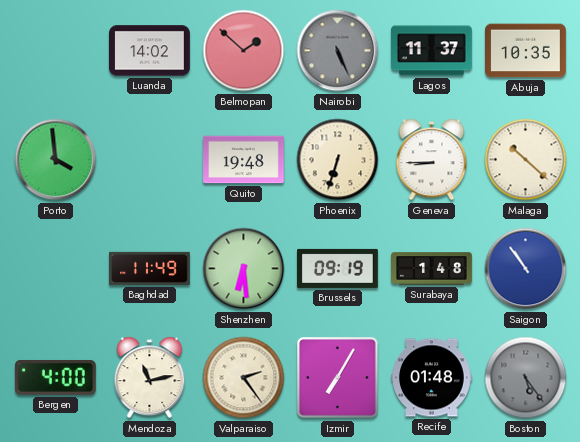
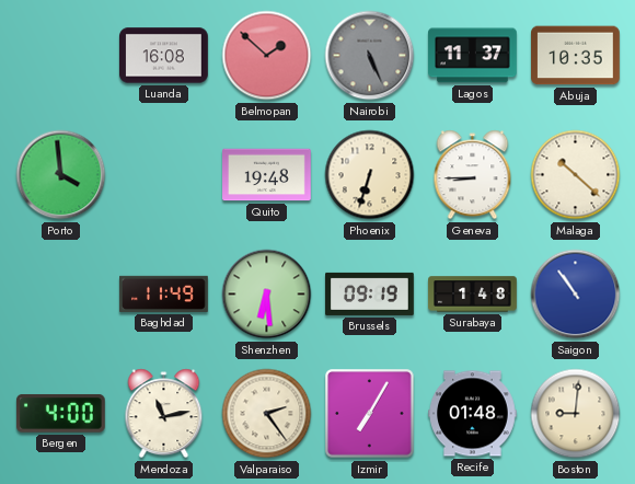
Luanda: 14:02 -> 16:08
Boston: 5:24 -> 9:01
Boston dial: grey -> cream
